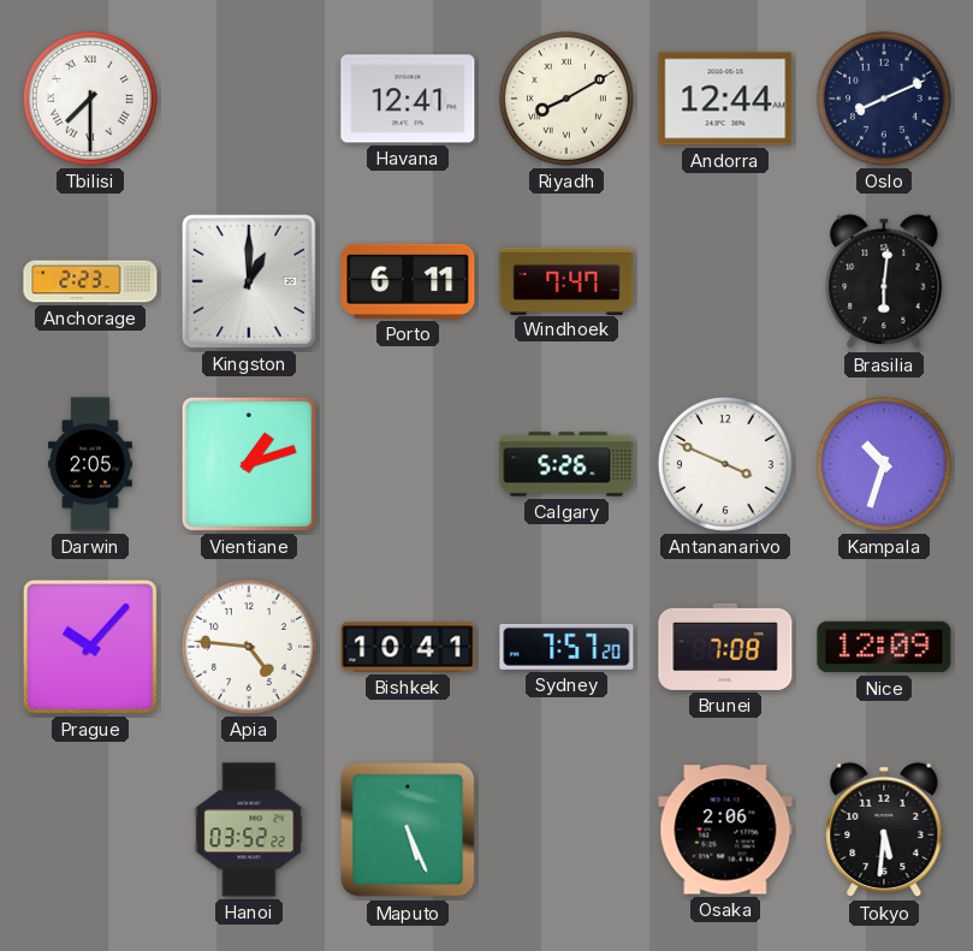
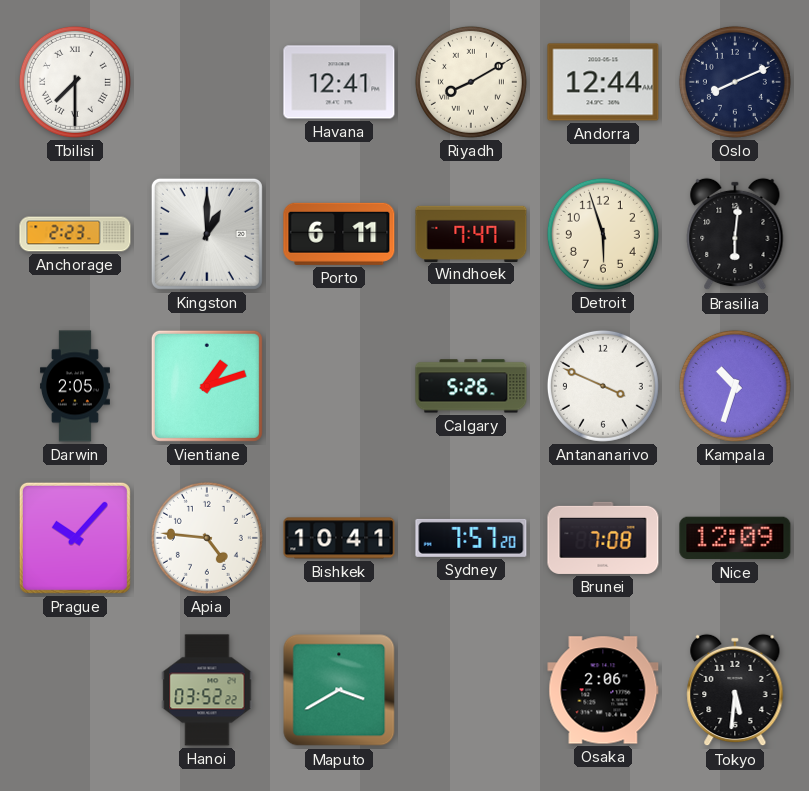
Detroit: none -> 5:57
Maputo: 5:26 -> 3:40
